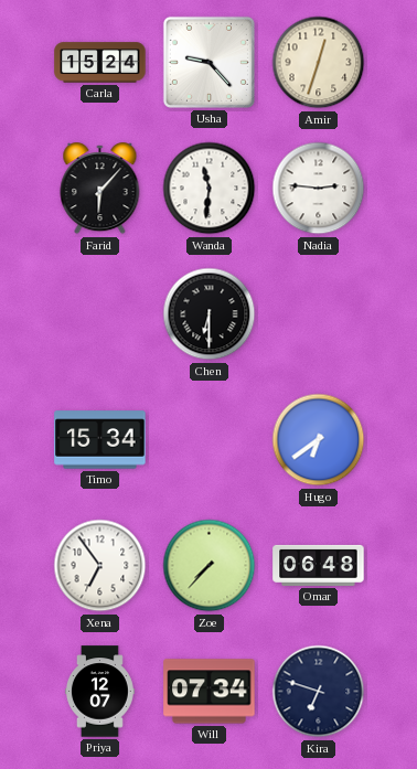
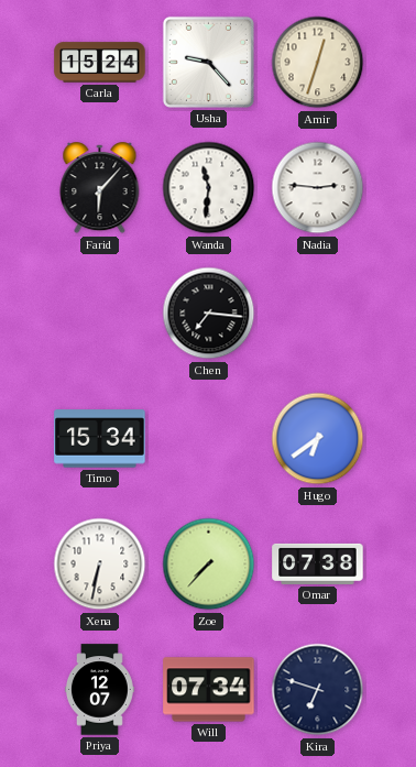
Chen: 6:30 -> 7:16
Xena: 6:54 -> 6:32
Omar: 06:48 -> 07:38
